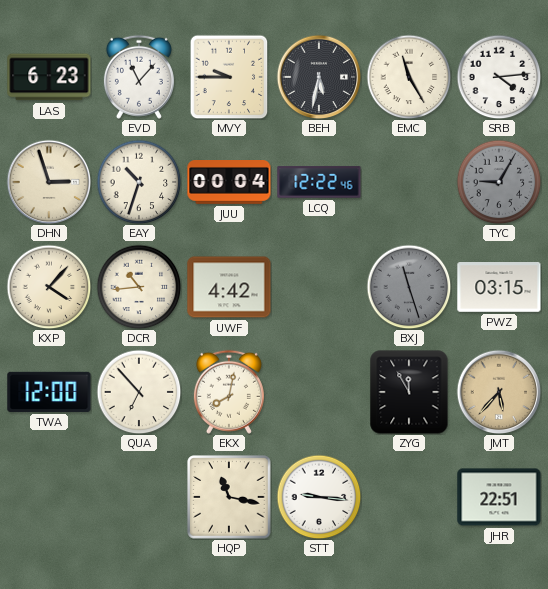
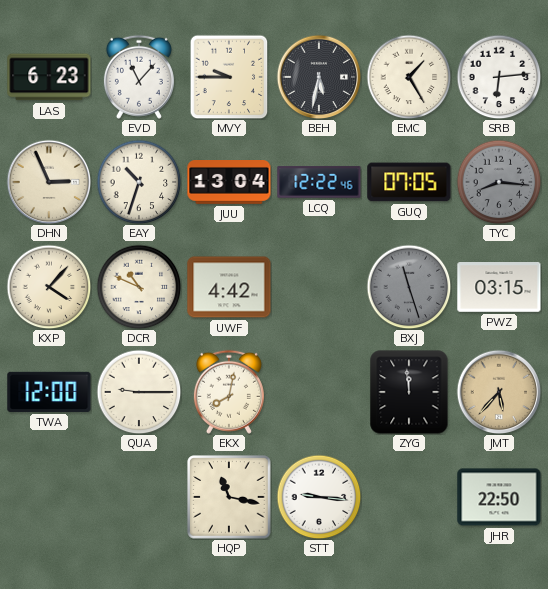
EMC: 11:25 -> 1:25
SRB: 4:14 -> 6:14
DHN: 2:57 -> 2:56
JUU: 00:04 -> 13:04
GUQ: none -> 07:05
TYC: 9:05 -> 8:16
DCR: 10:44 -> 10:49
QUA: 6:53 -> 9:15
ZYG: 11:55 -> 11:59
JHR: 22:51 -> 22:50
